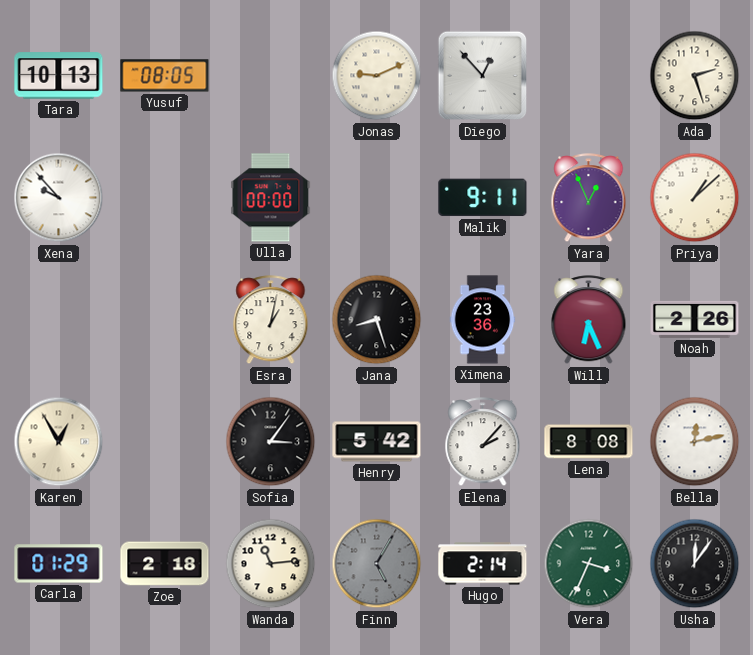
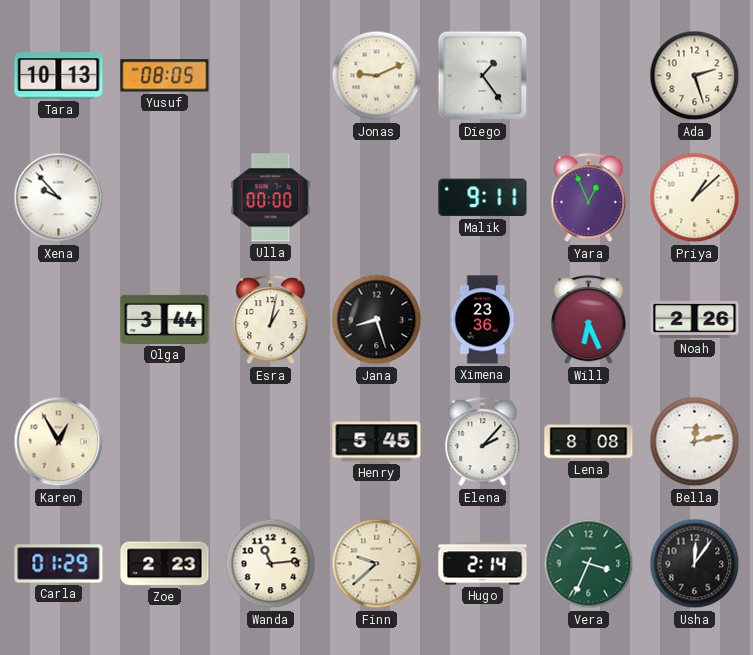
Diego: 12:53 -> 1:24
Olga: none -> 3:44
Sofia: 3:06 -> none
Henry: 5:42 -> 5:45
Zoe: 2:18 -> 2:23
Finn: 5:05 -> 9:38
Finn dial: grey -> cream
